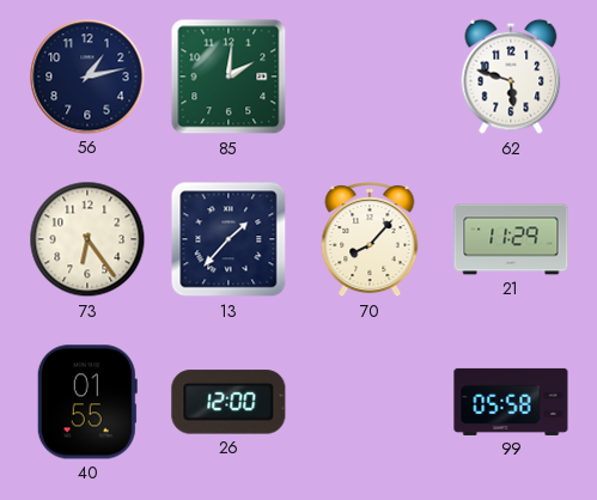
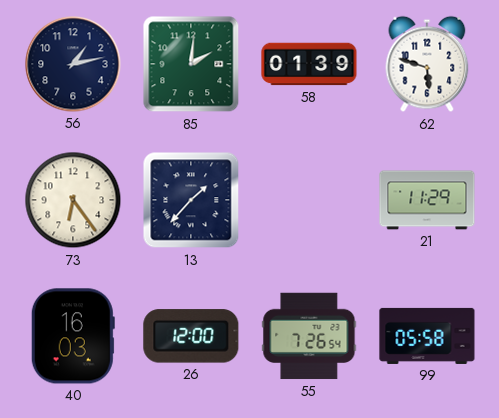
58: none -> 01:39
70: 8:07 -> none
40: 01:55 -> 16:03
55: none -> 7:26
